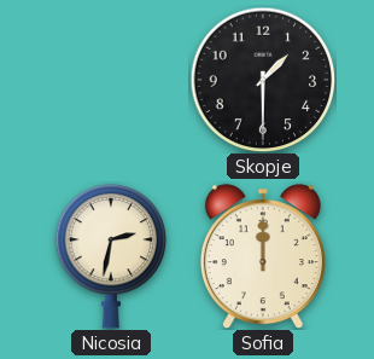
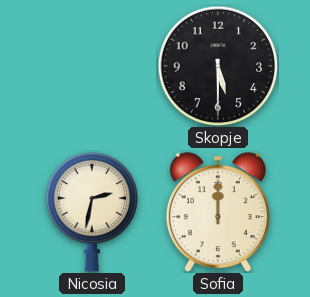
Skopje: 1:30 -> 5:30
